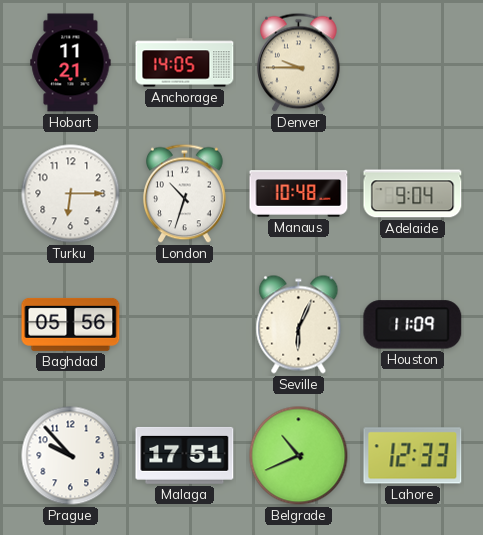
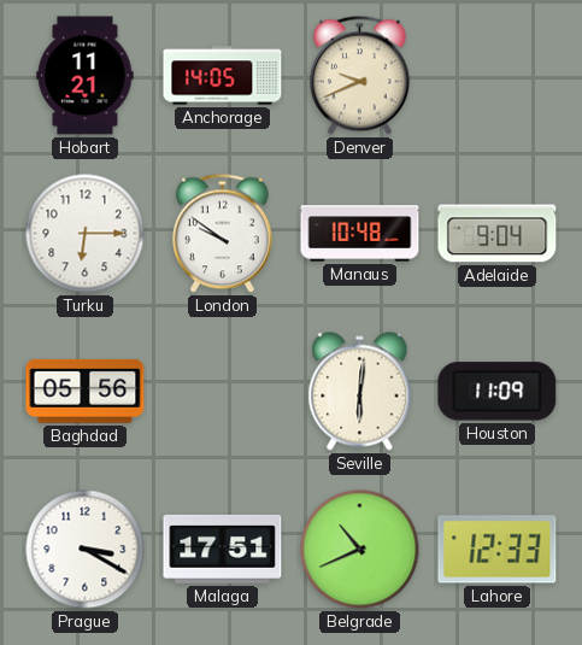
Denver: 9:45 -> 9:41
London: 10:33 -> 9:51
Seville: 6:04 -> 6:01
Prague: 9:53 -> 3:20
